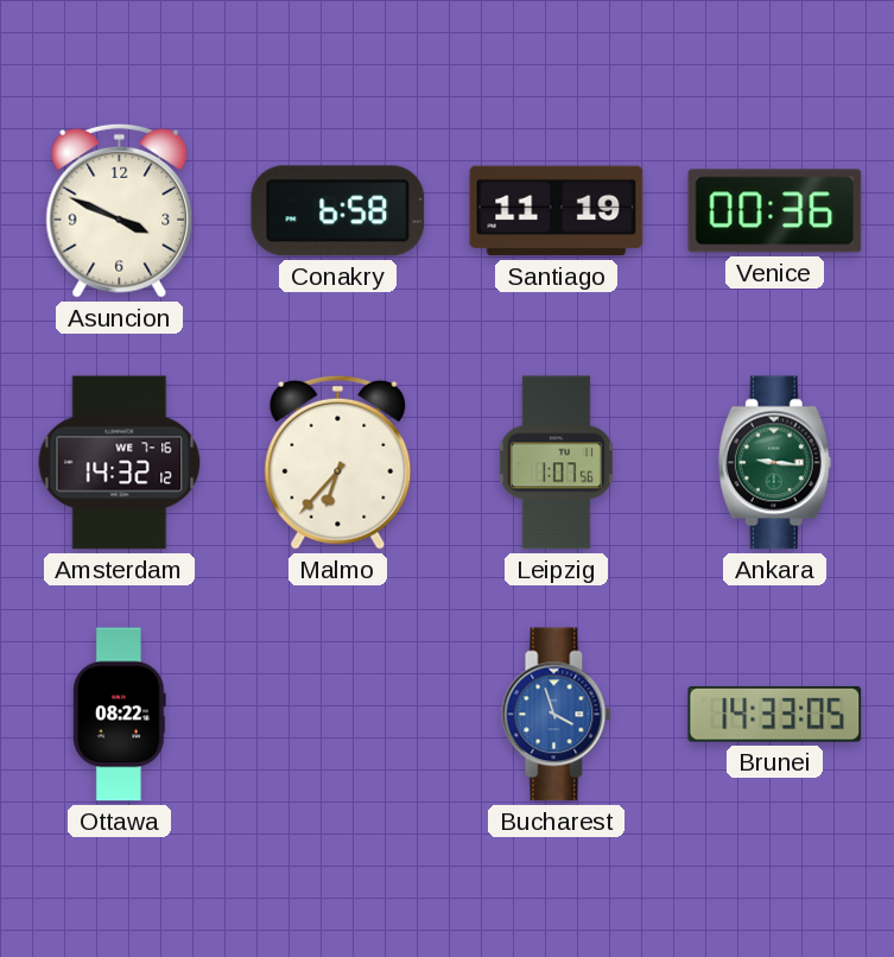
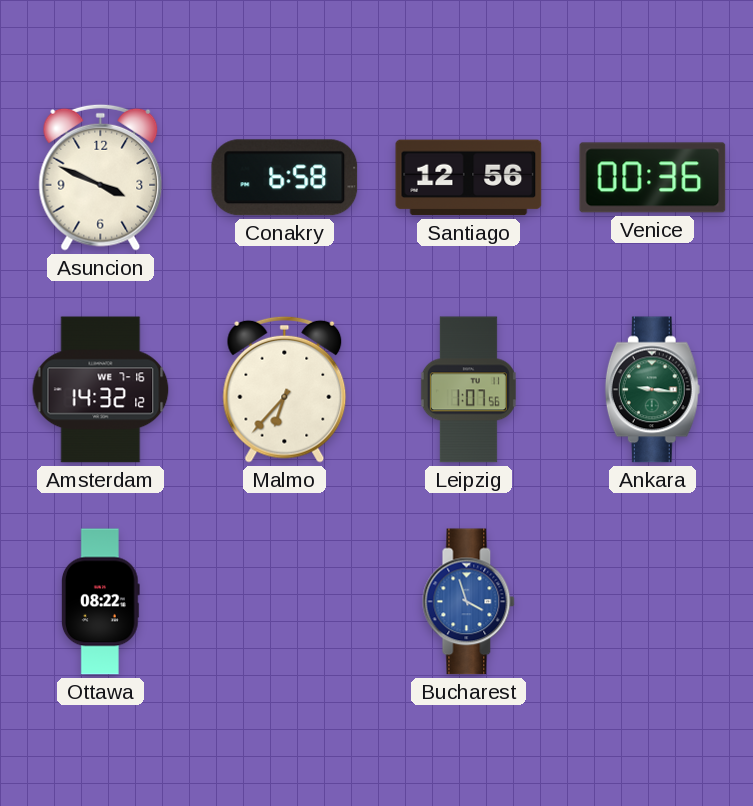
Santiago: 11:19 -> 12:56
Brunei: 14:33 -> none
